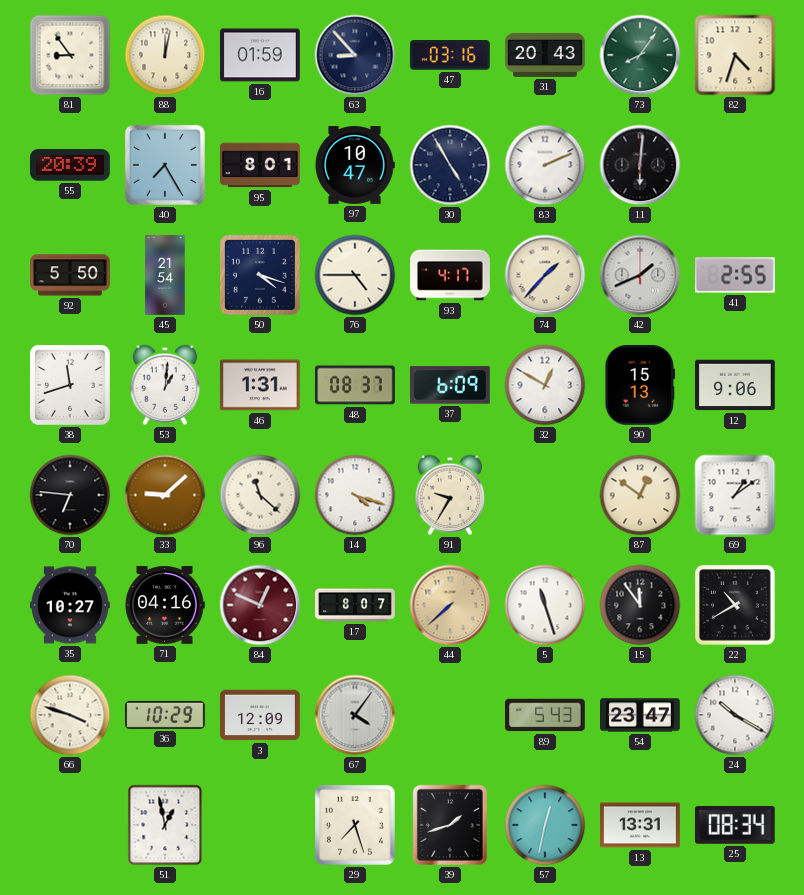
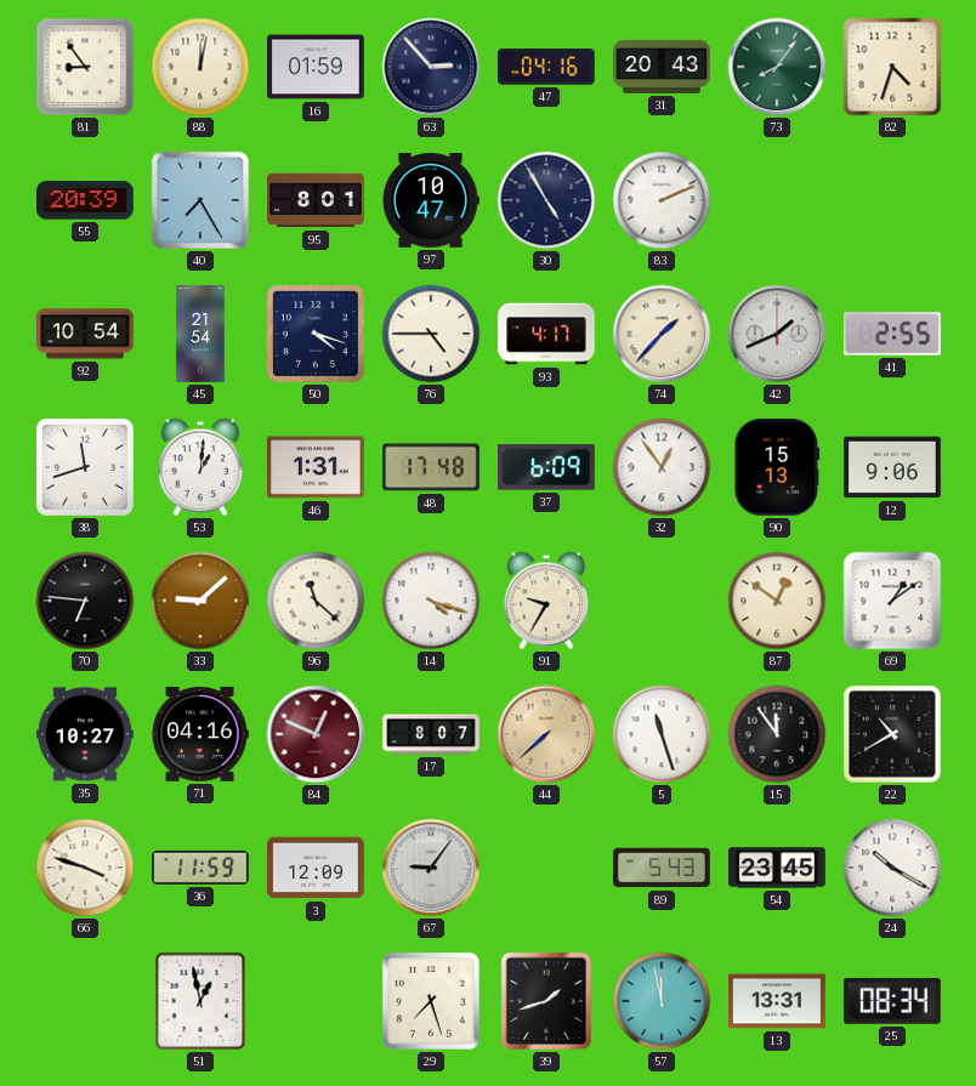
63: 8:53 -> 2:53
47: 03:16 -> 04:16
11: 6:01 -> none
92: 5:50 -> 10:54
48: 08:37 -> 17:48
32: 12:50 -> 12:54
36: 10:29 -> 11:59
67: 4:06 -> 9:06
54: 23:47 -> 23:45
57: 12:32 -> 11:58
